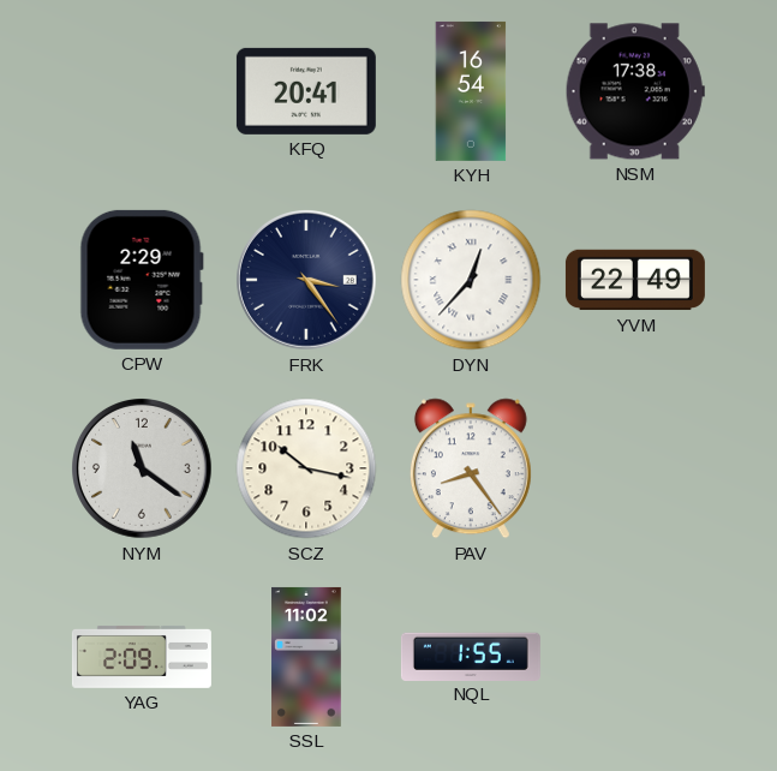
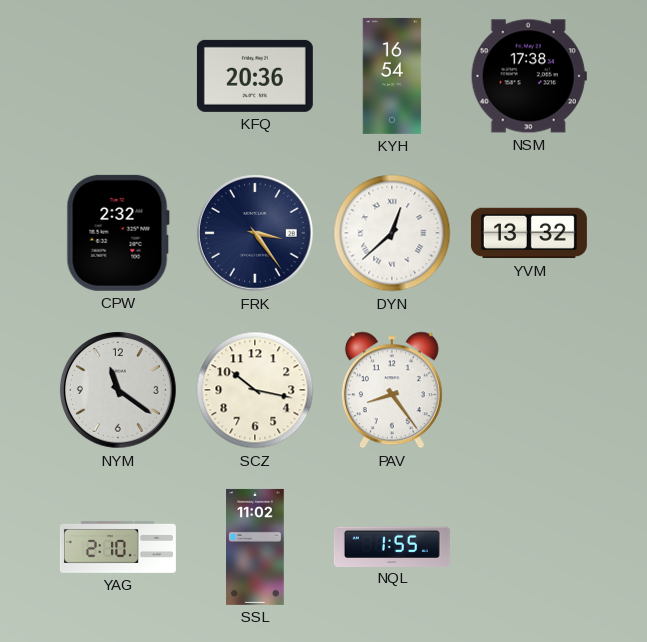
KFQ: 20:41 -> 20:36
CPW: 2:29 -> 2:32
DYN: 12:37 -> 12:38
YVM: 22:49 -> 13:32
YAG: 2:09 -> 2:10
